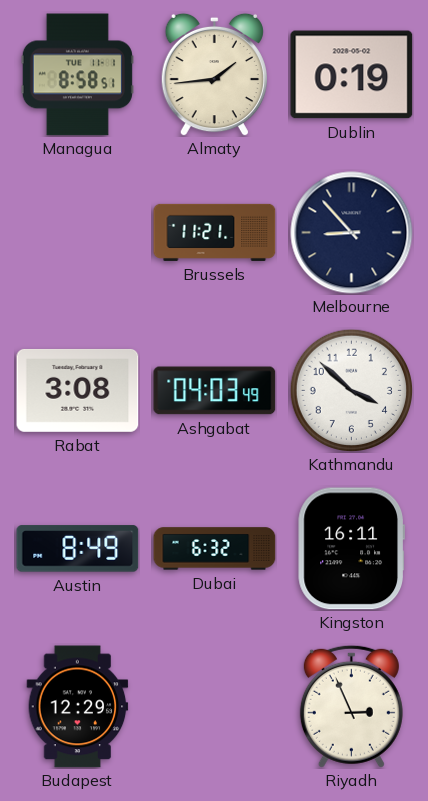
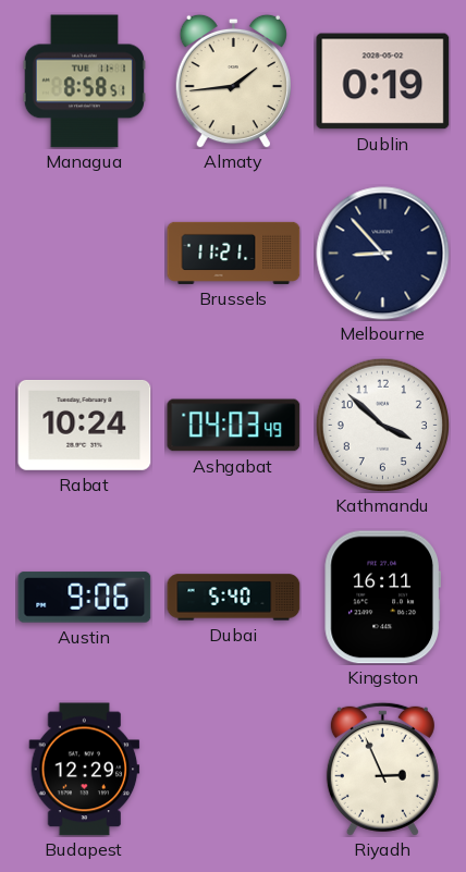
Rabat: 3:08 -> 10:24
Austin: 8:49 -> 9:06
Dubai: 6:32 -> 5:40
